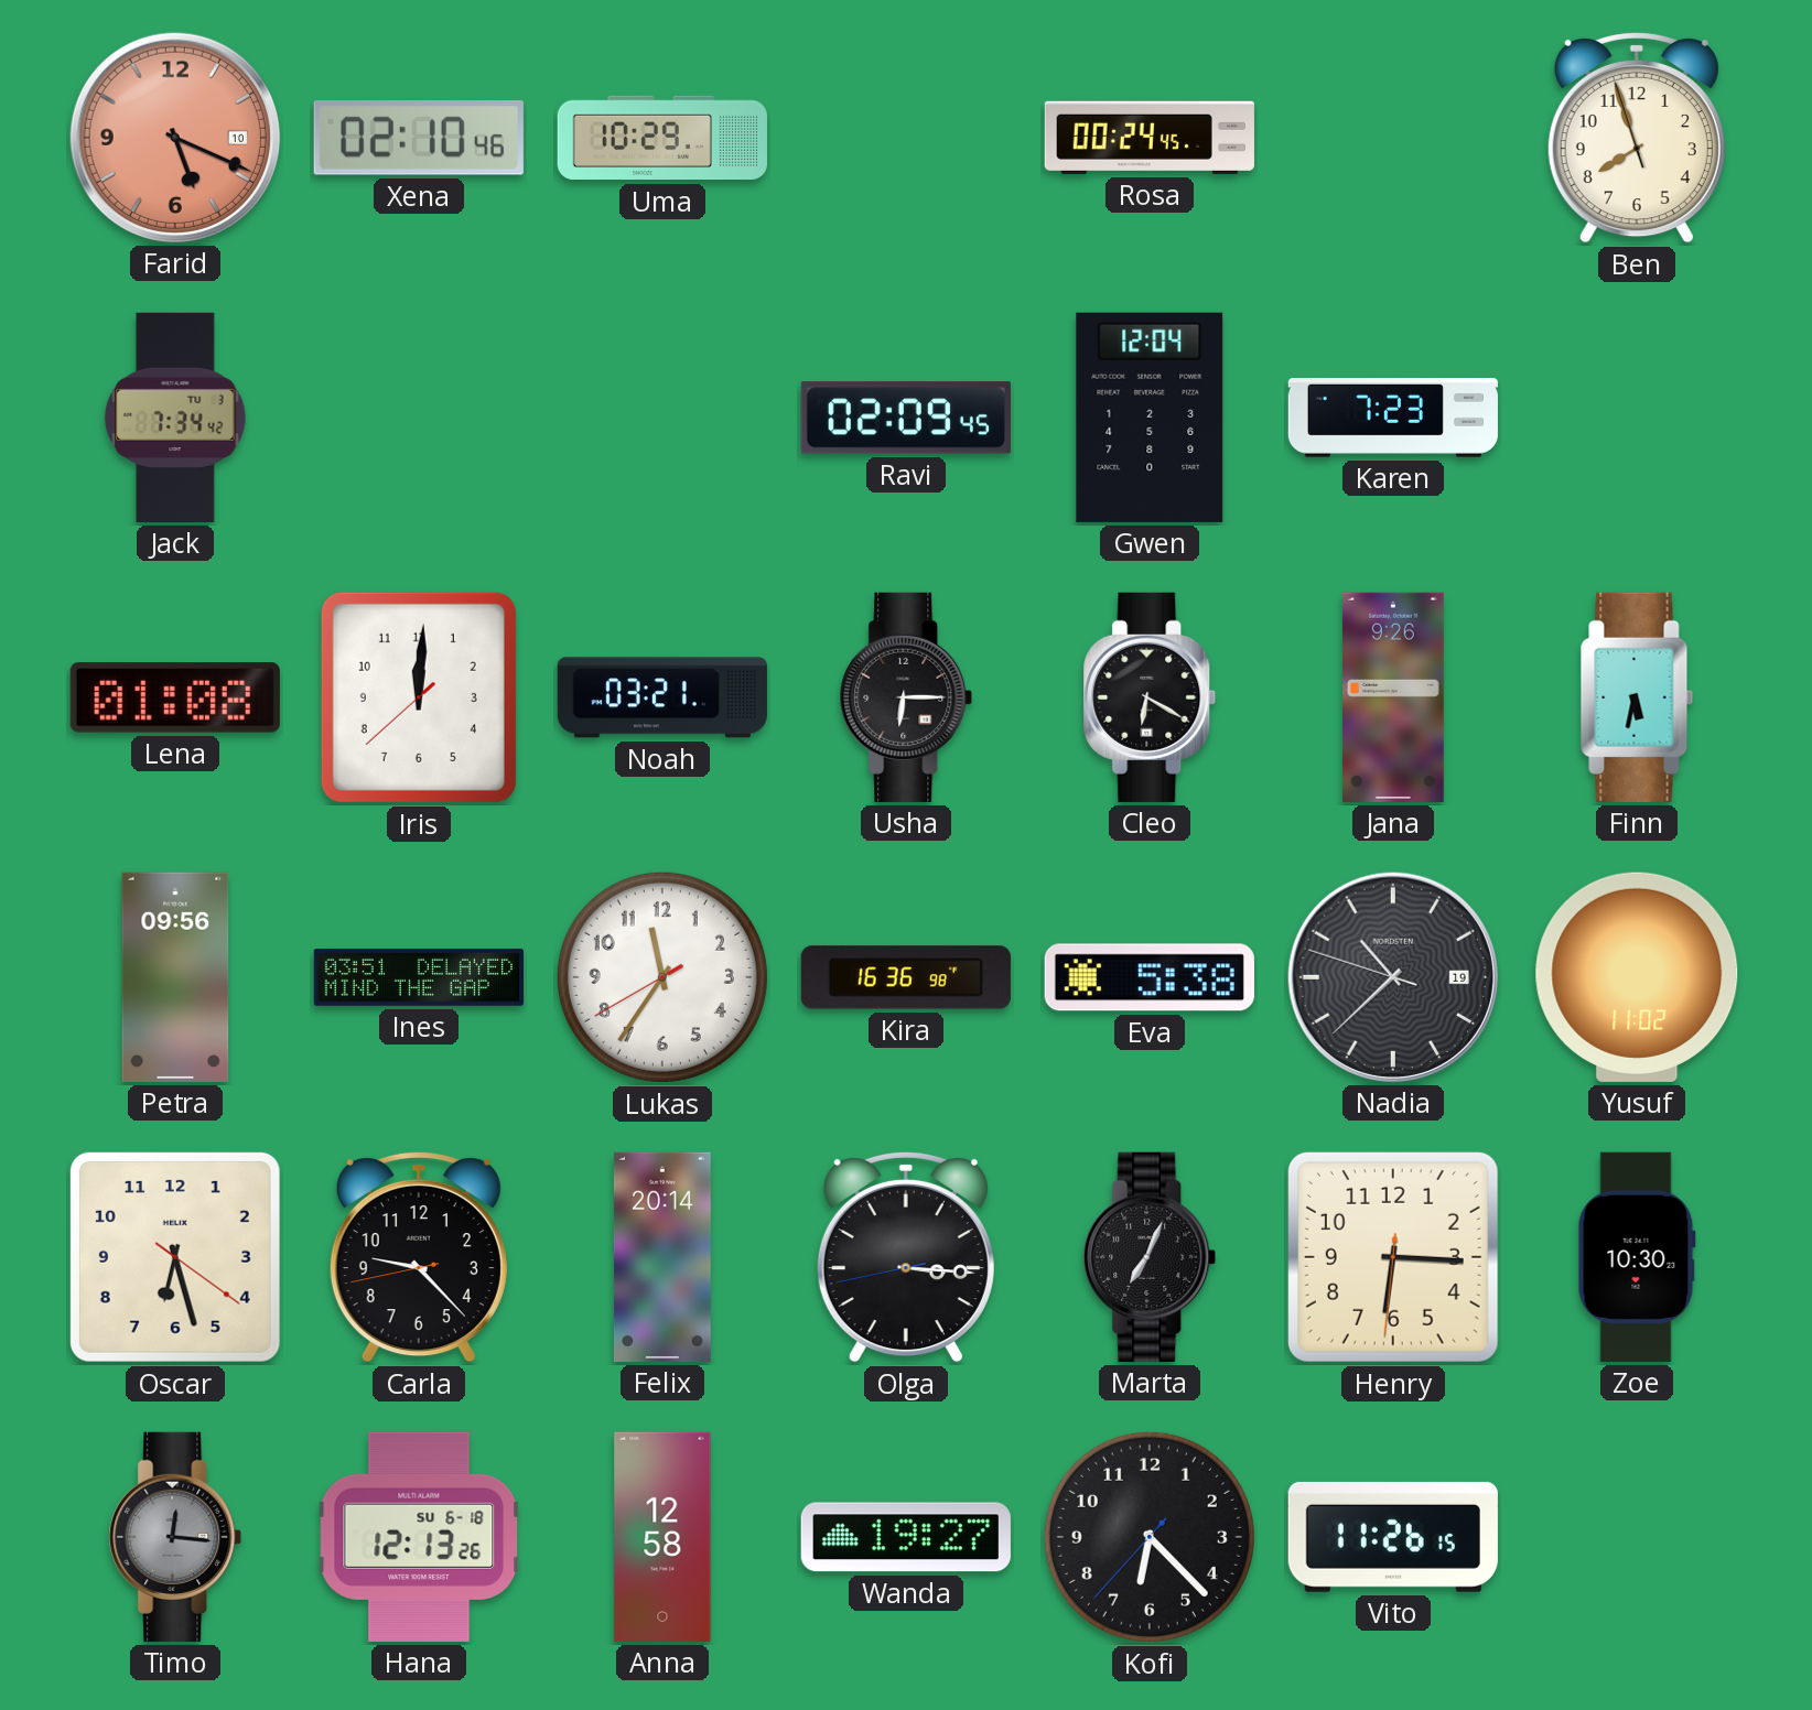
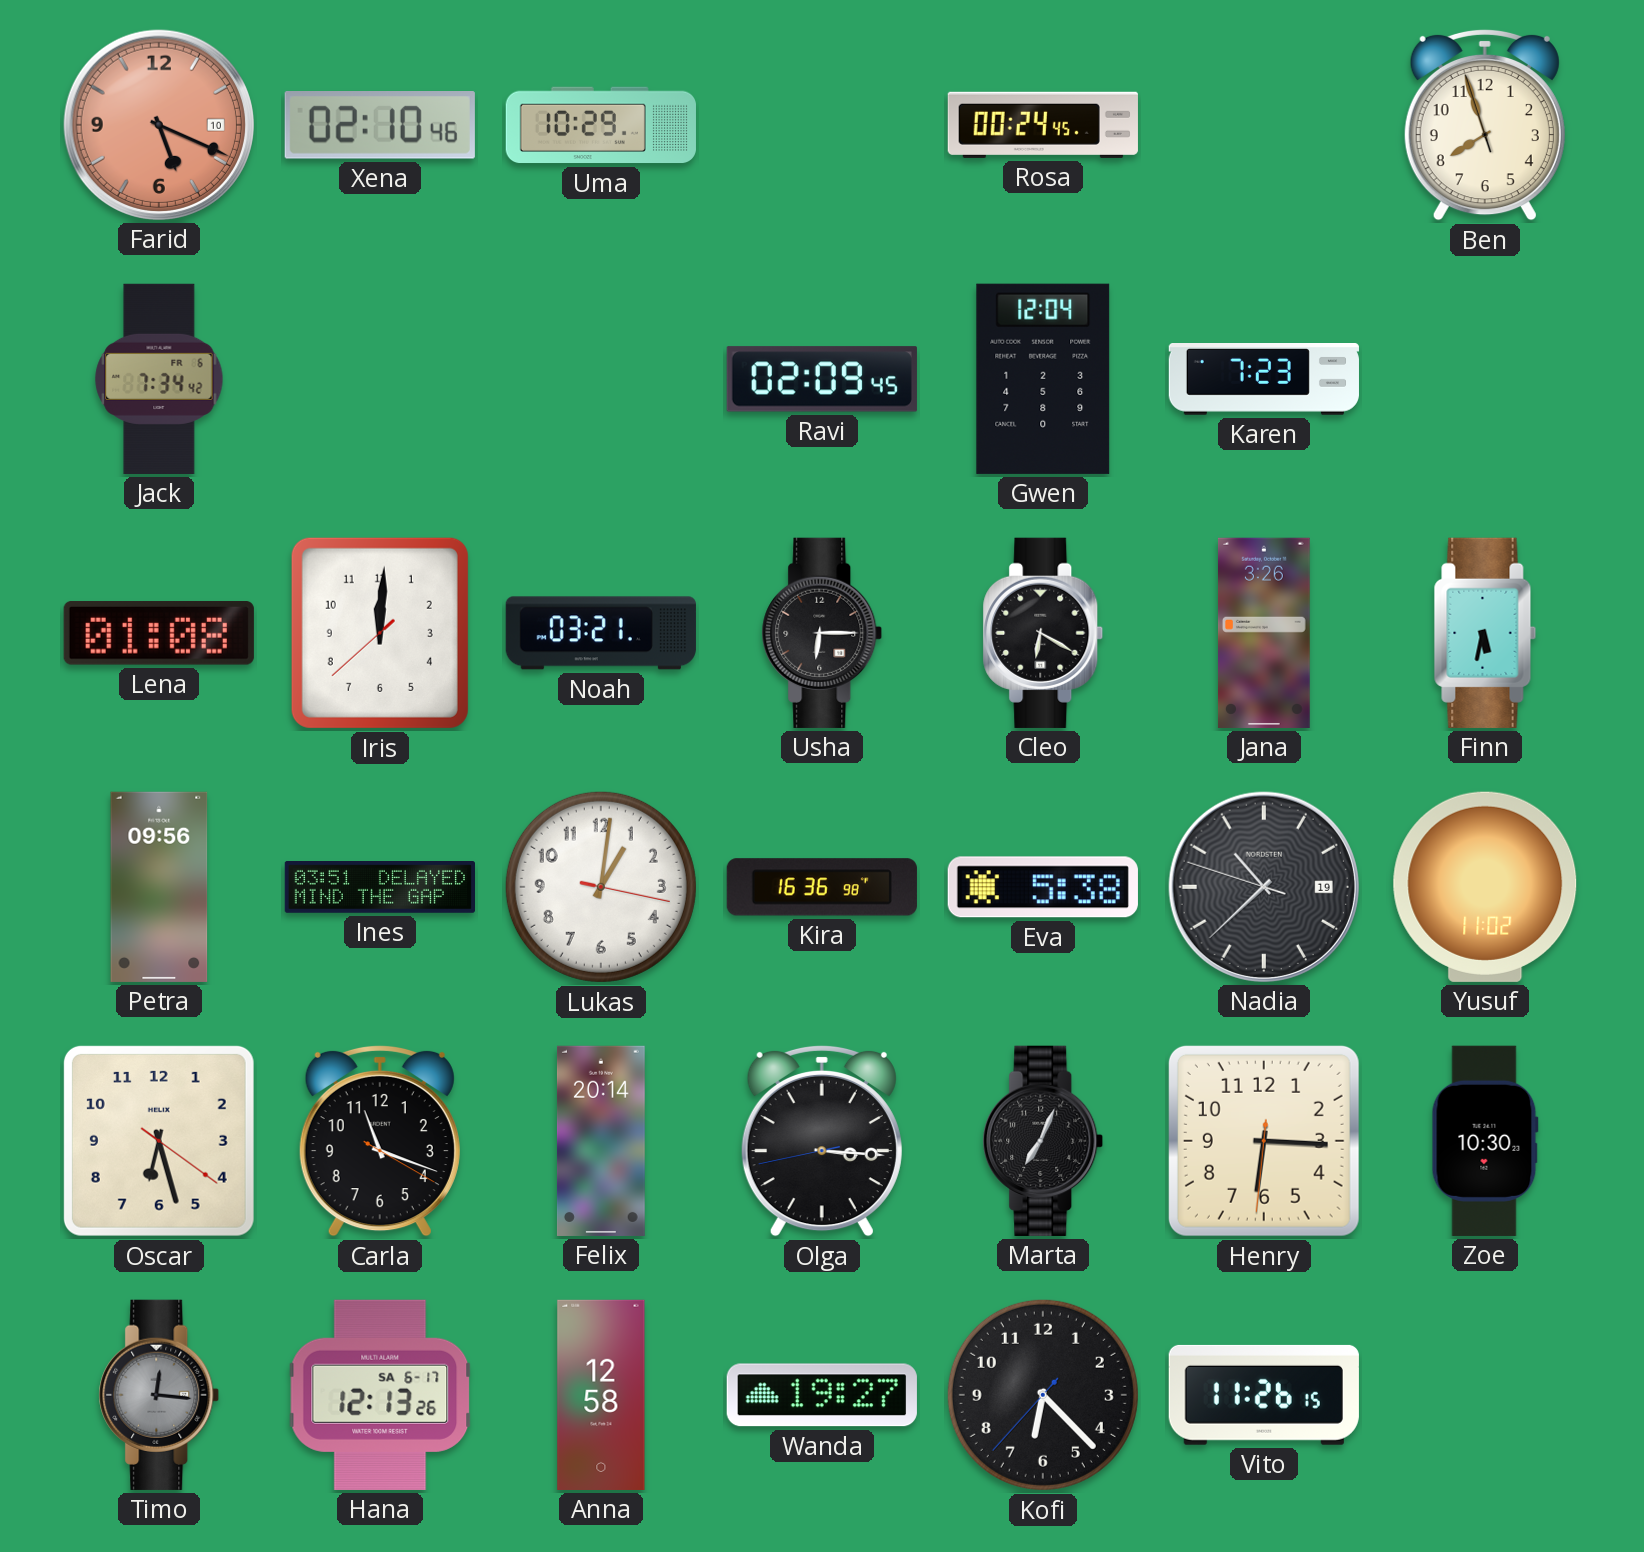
Jack date: TU 3 -> FR 6
Jana: 9:26 -> 3:26
Lukas: 11:35 -> 1:01
Carla: 9:22 -> 11:18
Hana date: SU 6-18 -> SA 6-17
